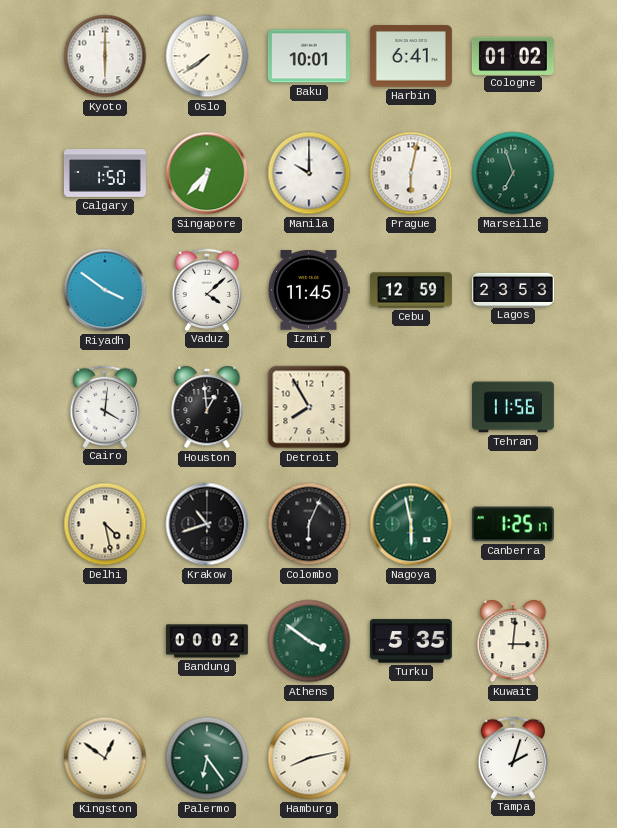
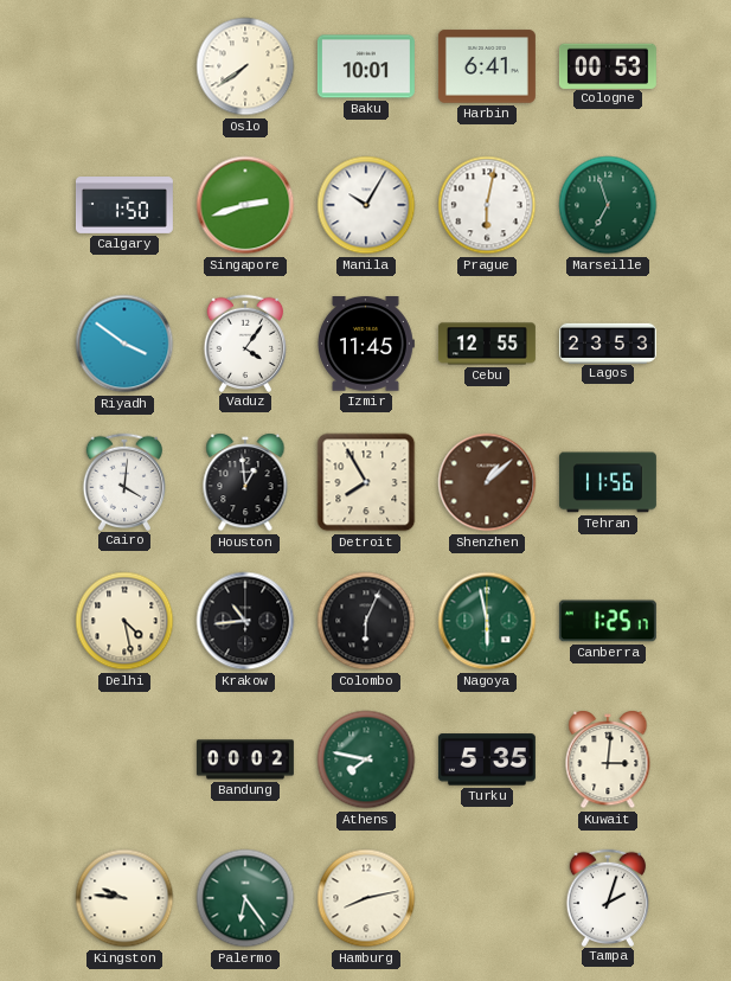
Kyoto: 6:00 -> none
Cologne: 01:02 -> 00:53
Singapore: 6:37 -> 2:42
Manila: 10:00 -> 10:05
Vaduz: 4:08 -> 4:06
Cebu: 12:59 -> 12:55
Shenzhen: none -> 1:08
Krakow: 10:42 -> 10:44
Athens: 3:51 -> 7:47
Kingston: 12:51 -> 9:46
